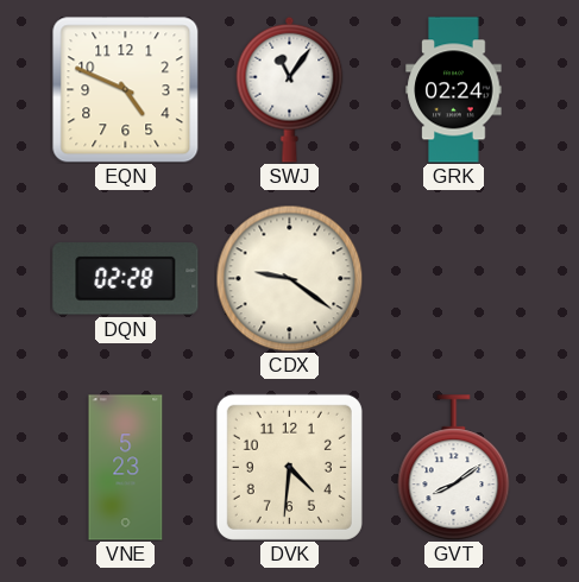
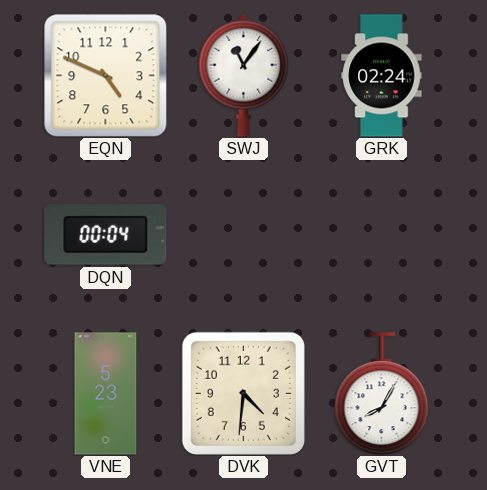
DQN: 02:28 -> 00:04
CDX: 9:21 -> none
GVT: 8:09 -> 8:05
